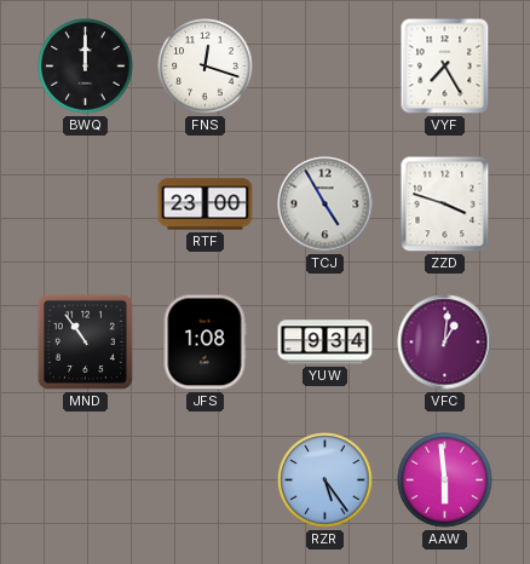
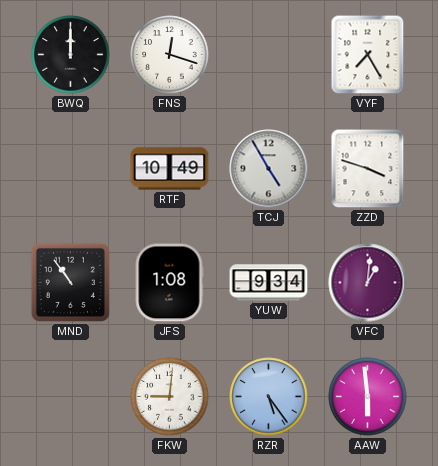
RTF: 23:00 -> 10:49
FKW: none -> 9:01
